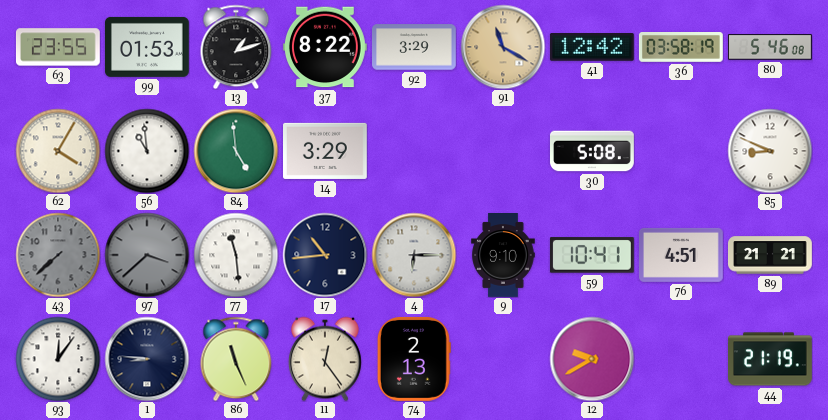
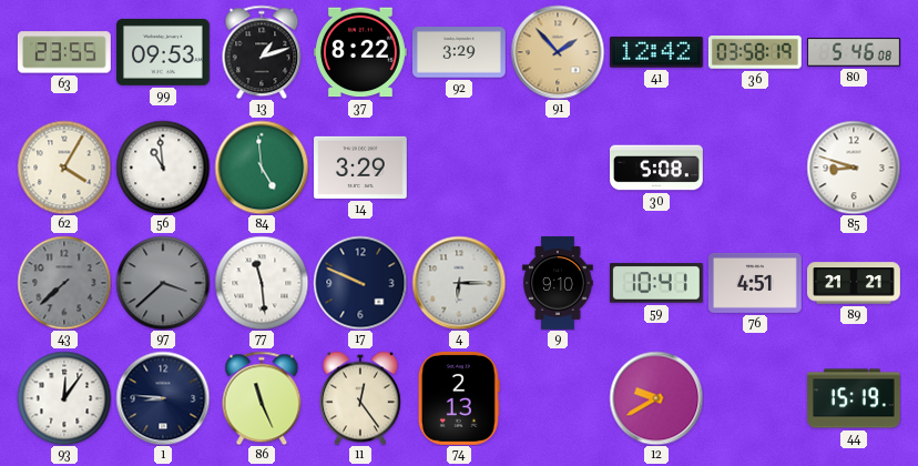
99: 01:53 -> 09:53
91: 11:20 -> 1:53
85: 8:49 -> 8:48
17: 10:44 -> 9:49
44: 21:19 -> 15:19
